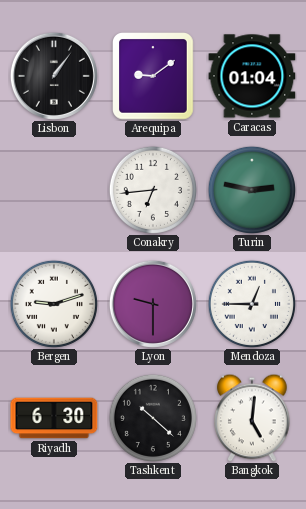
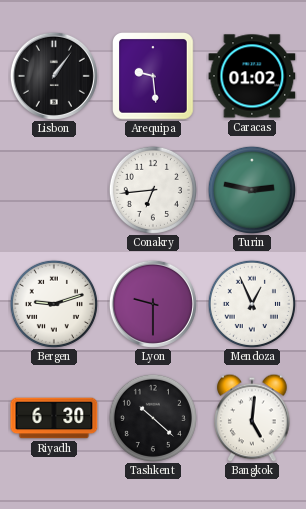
Arequipa: 9:09 -> 9:29
Caracas: 01:04 -> 01:02
Mendoza: 12:45 -> 12:56
